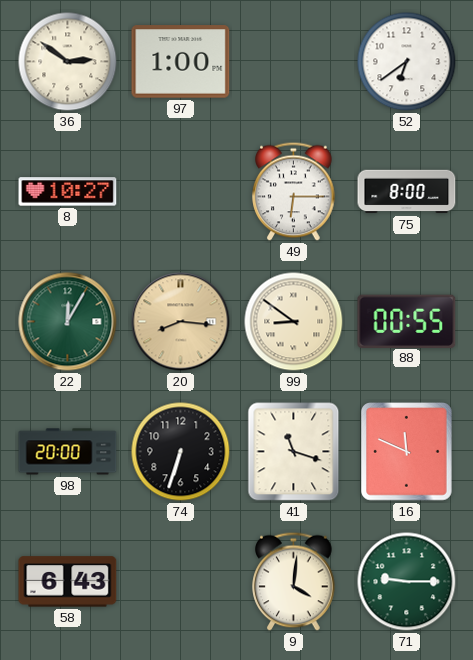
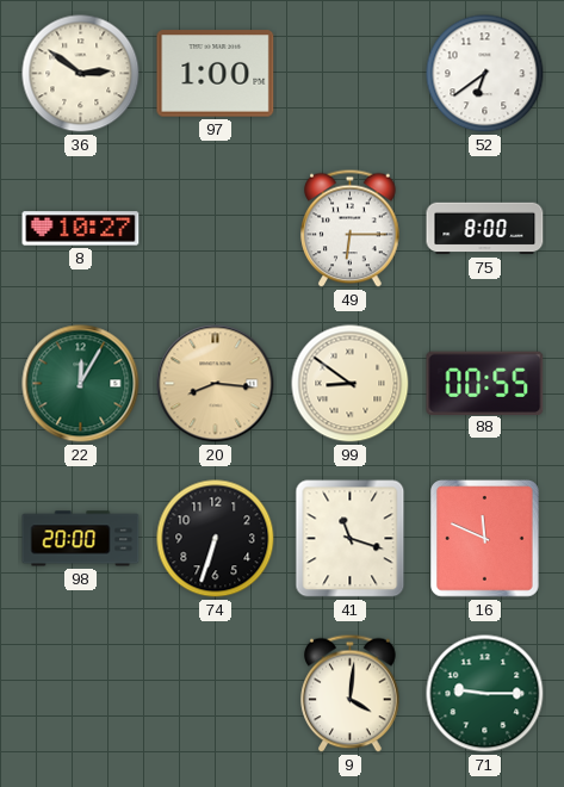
58: 6:43 -> none
